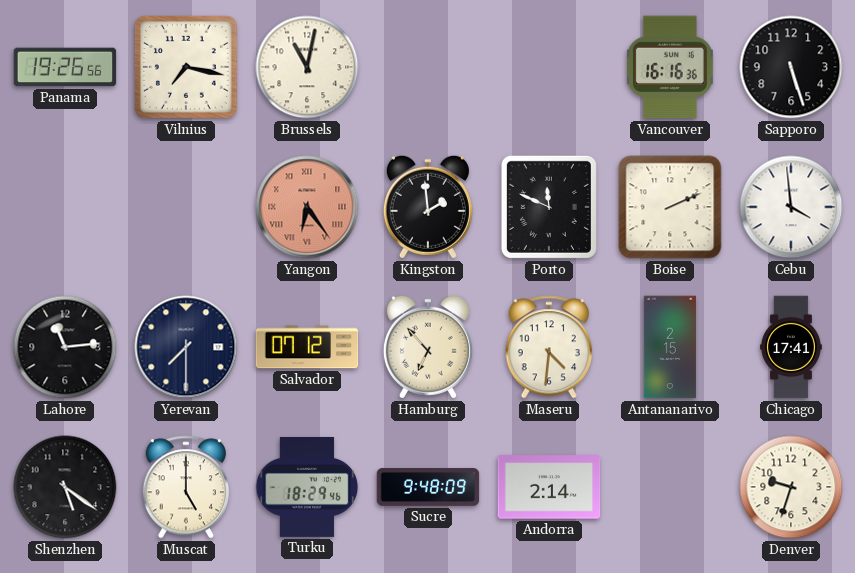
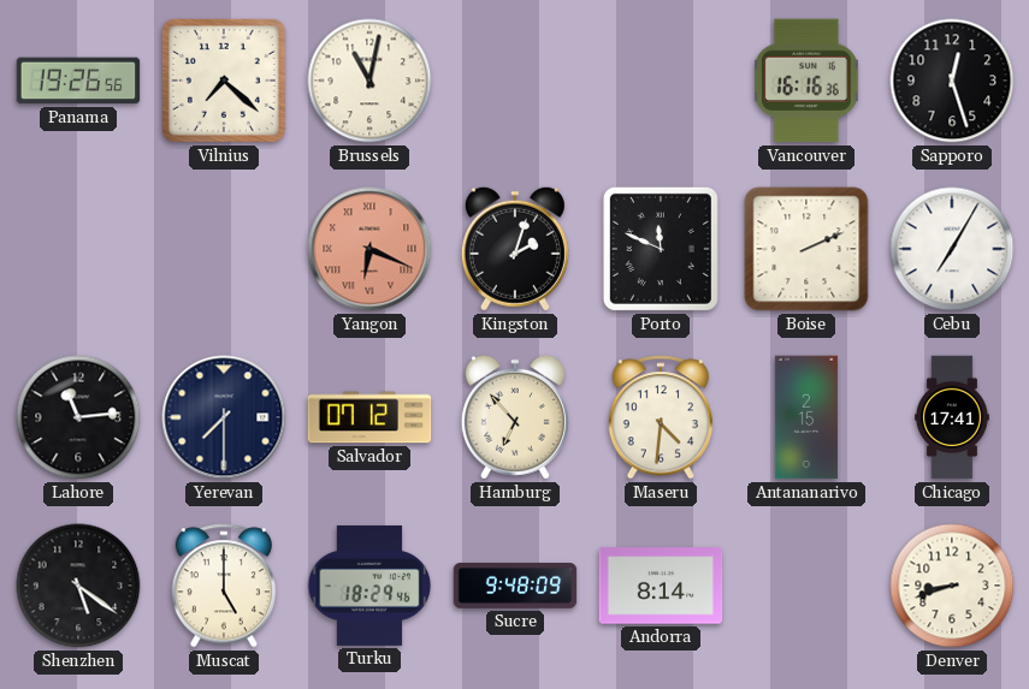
Vilnius: 7:17 -> 7:22
Sapporo: 5:27 -> 12:27
Yangon: 6:24 -> 6:19
Kingston: 1:59 -> 2:03
Cebu: 3:59 -> 7:05
Andorra: 2:14 -> 8:14
Denver: 9:33 -> 8:42
